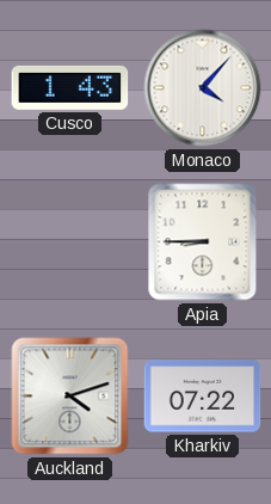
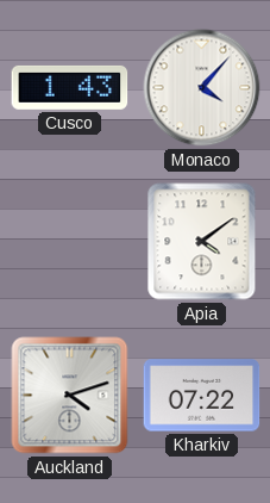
Apia: 8:45 -> 4:09
